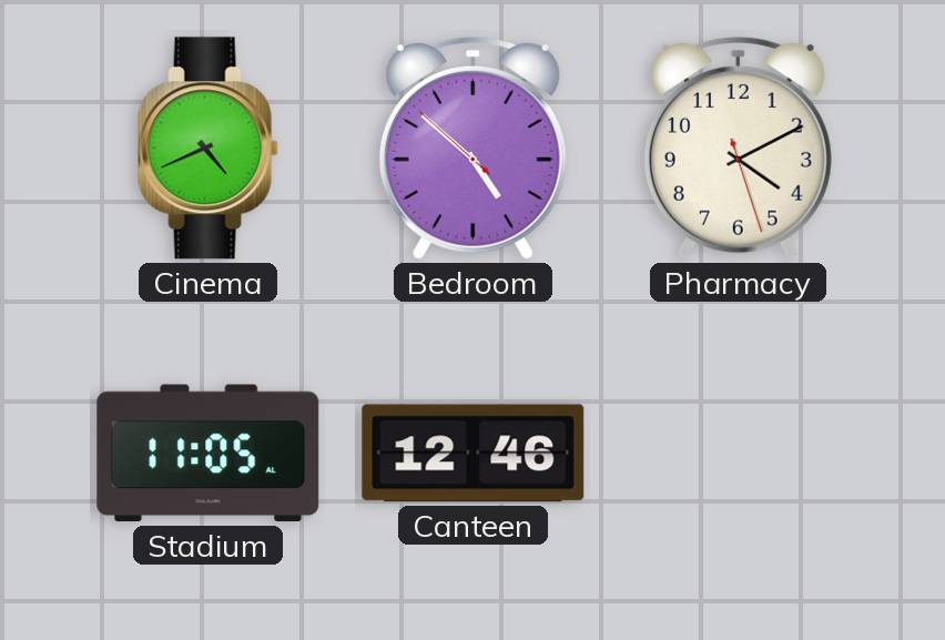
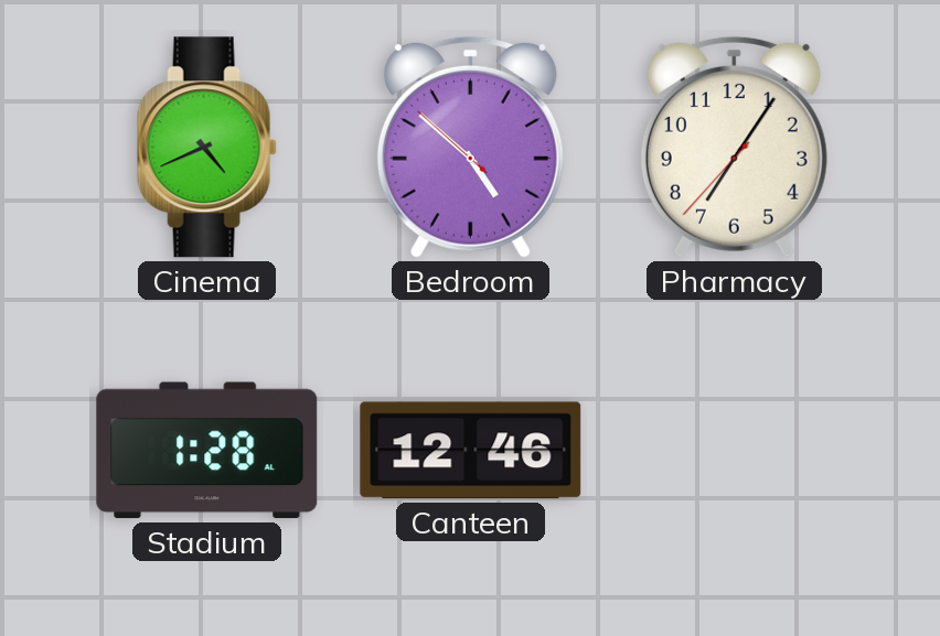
Pharmacy: 4:10 -> 7:05
Stadium: 11:05 -> 1:28
